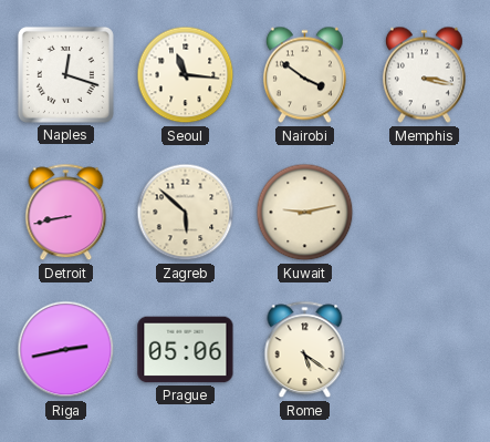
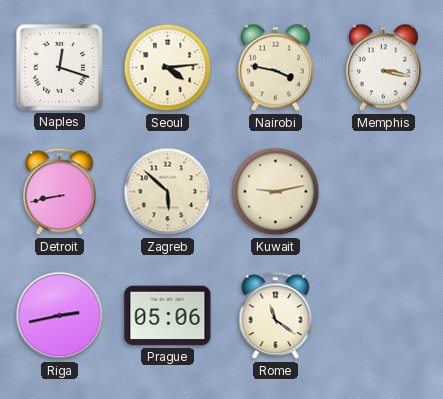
Seoul: 11:16 -> 4:14
Nairobi: 3:51 -> 3:47
Rome: 5:21 -> 11:21
